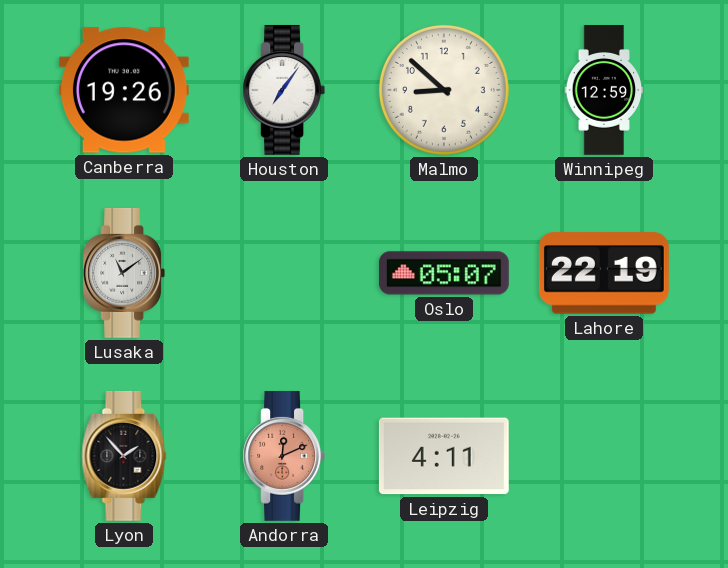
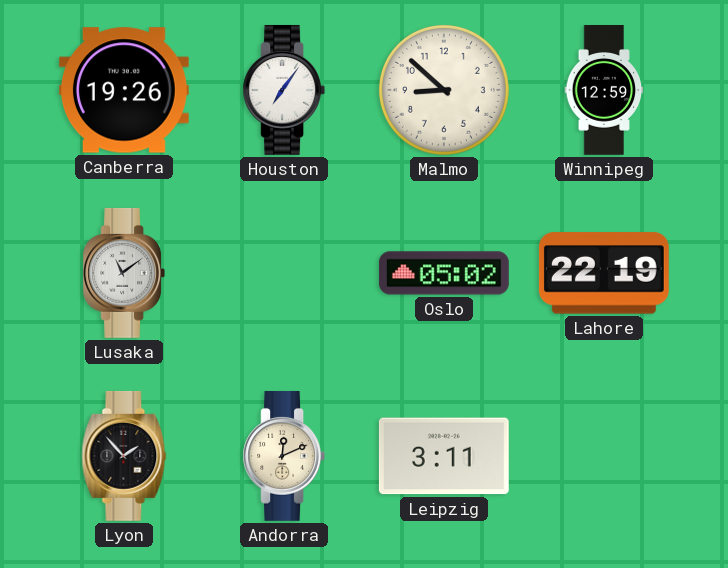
Oslo: 05:07 -> 05:02
Andorra dial: salmon -> cream
Leipzig: 4:11 -> 3:11
